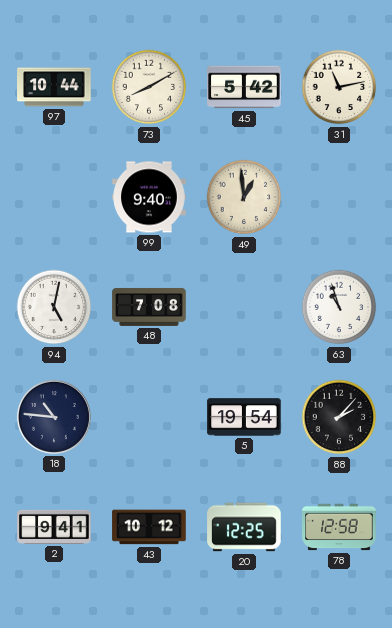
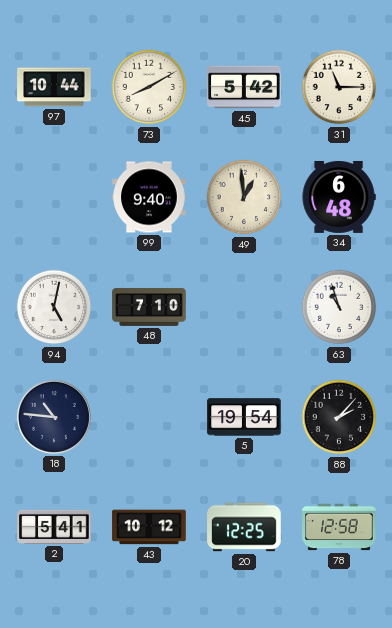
31: 11:13 -> 11:15
34: none -> 6:48
48: 7:08 -> 7:10
2: 9:41 -> 5:41
